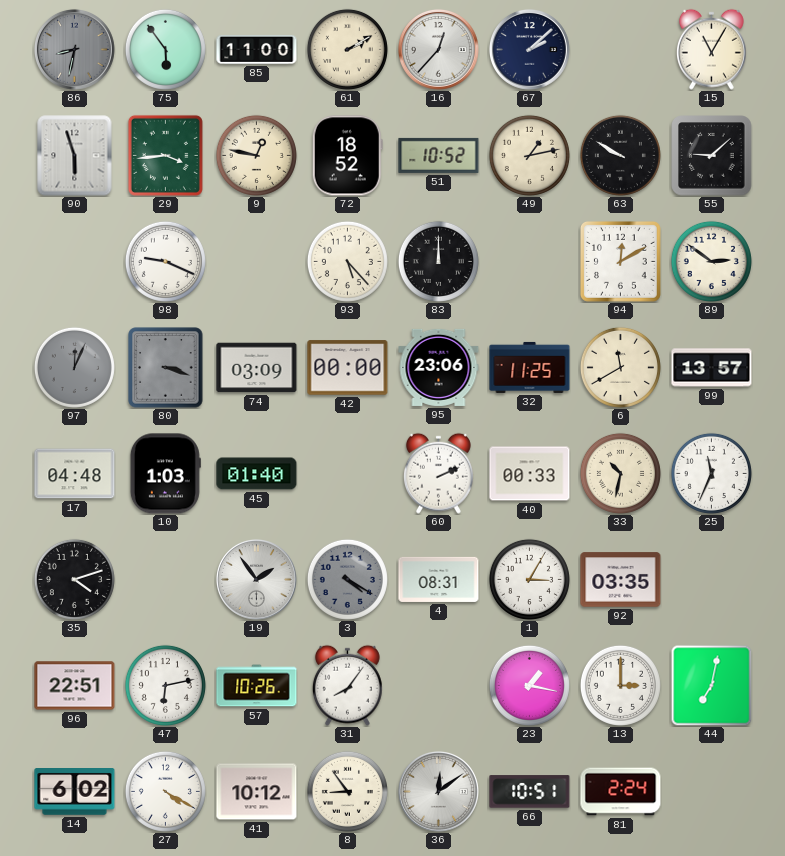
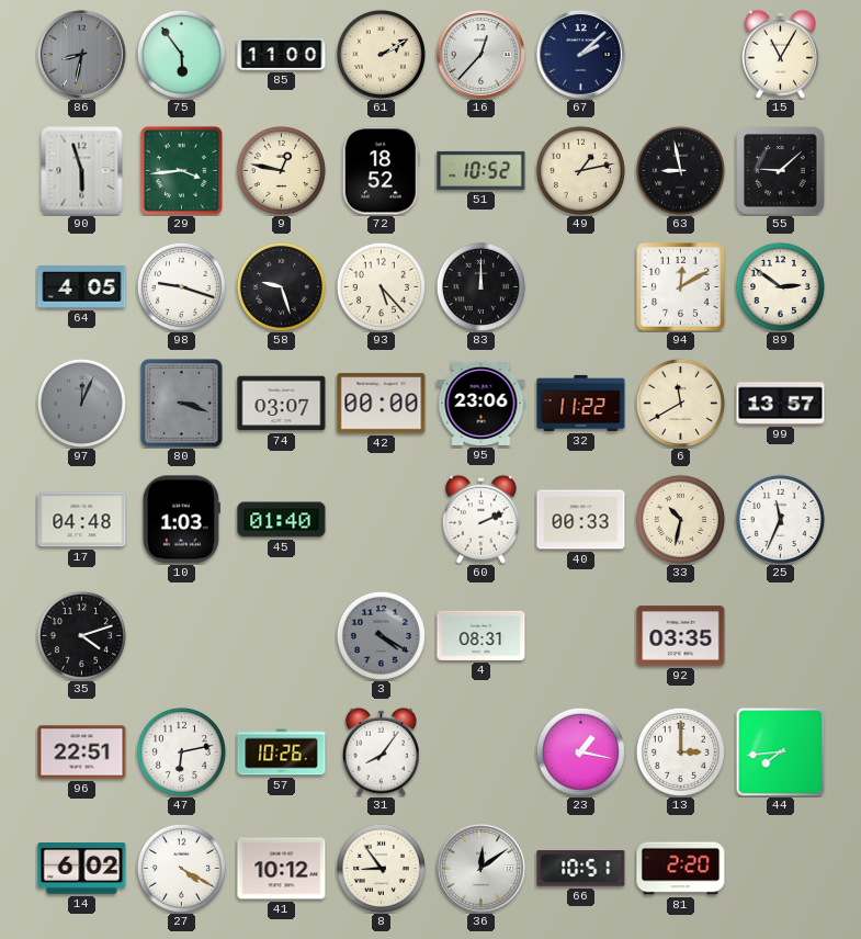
63: 9:50 -> 8:58
64: none -> 4:05
98: 9:19 -> 9:18
58: none -> 9:27
74: 03:09 -> 03:07
32: 11:25 -> 11:22
19: 1:54 -> none
1: 3:05 -> none
44: 7:02 -> 7:44
81: 2:24 -> 2:20
